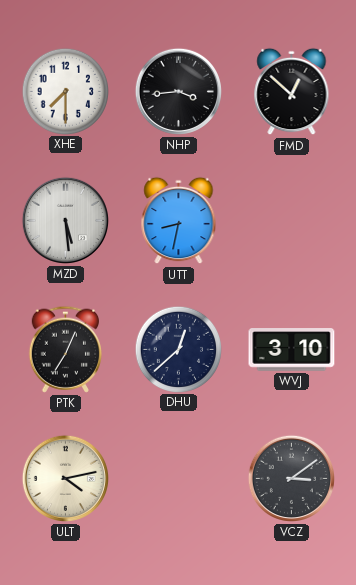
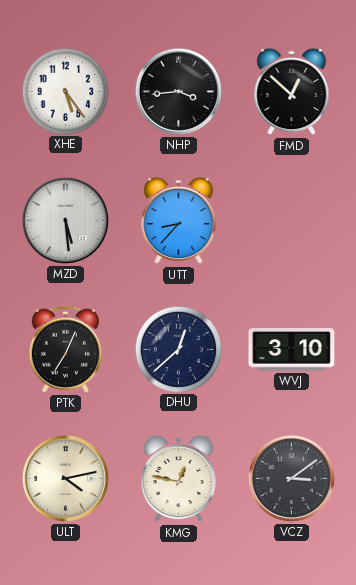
XHE: 7:30 -> 5:24
UTT: 8:32 -> 8:37
KMG: none -> 12:47
